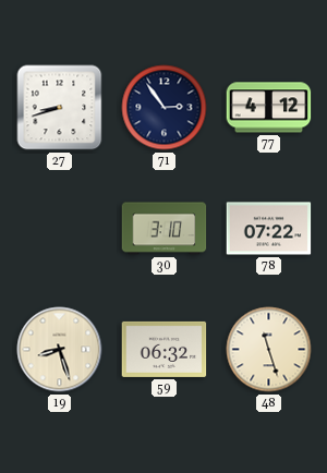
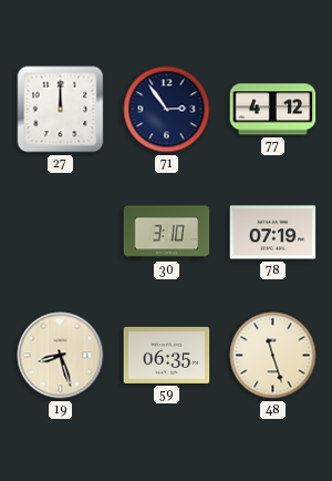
27: 8:42 -> 12:00
78: 07:22 -> 07:19
59: 06:32 -> 06:35
